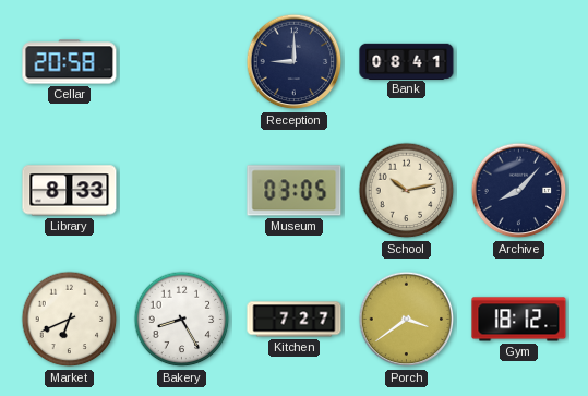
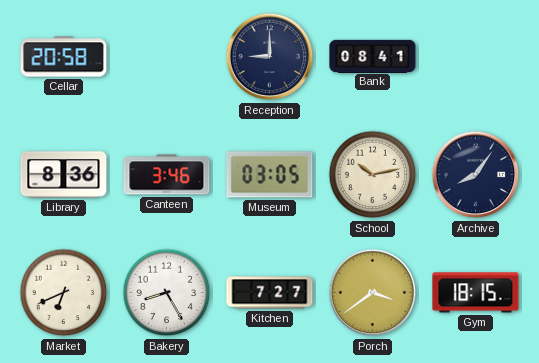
Library: 8:33 -> 8:36
Canteen: none -> 3:46
Archive: 8:07 -> 8:06
Gym: 18:12 -> 18:15
